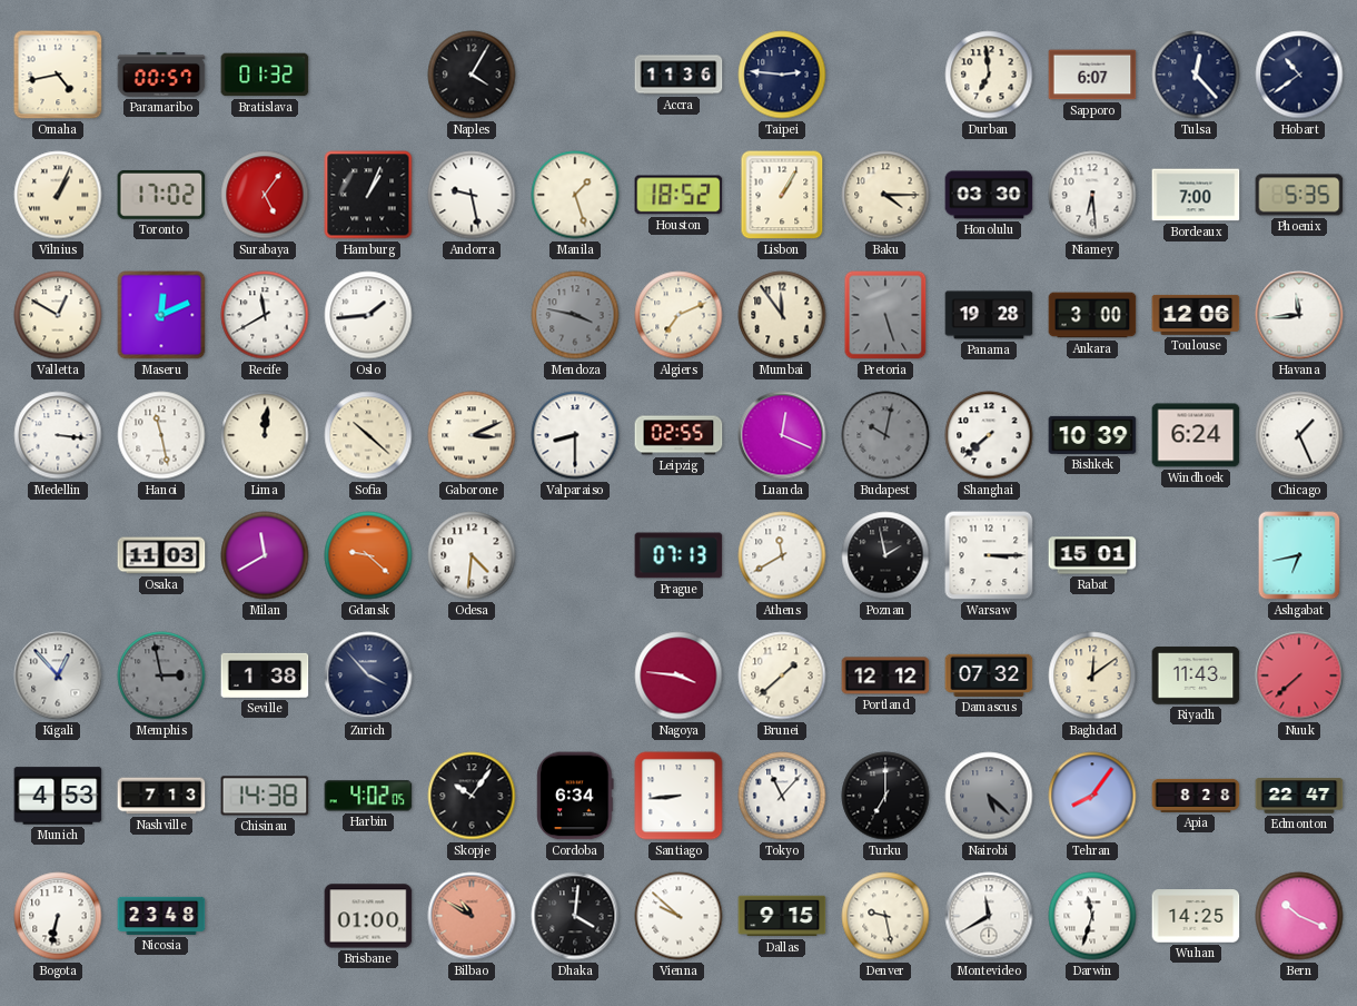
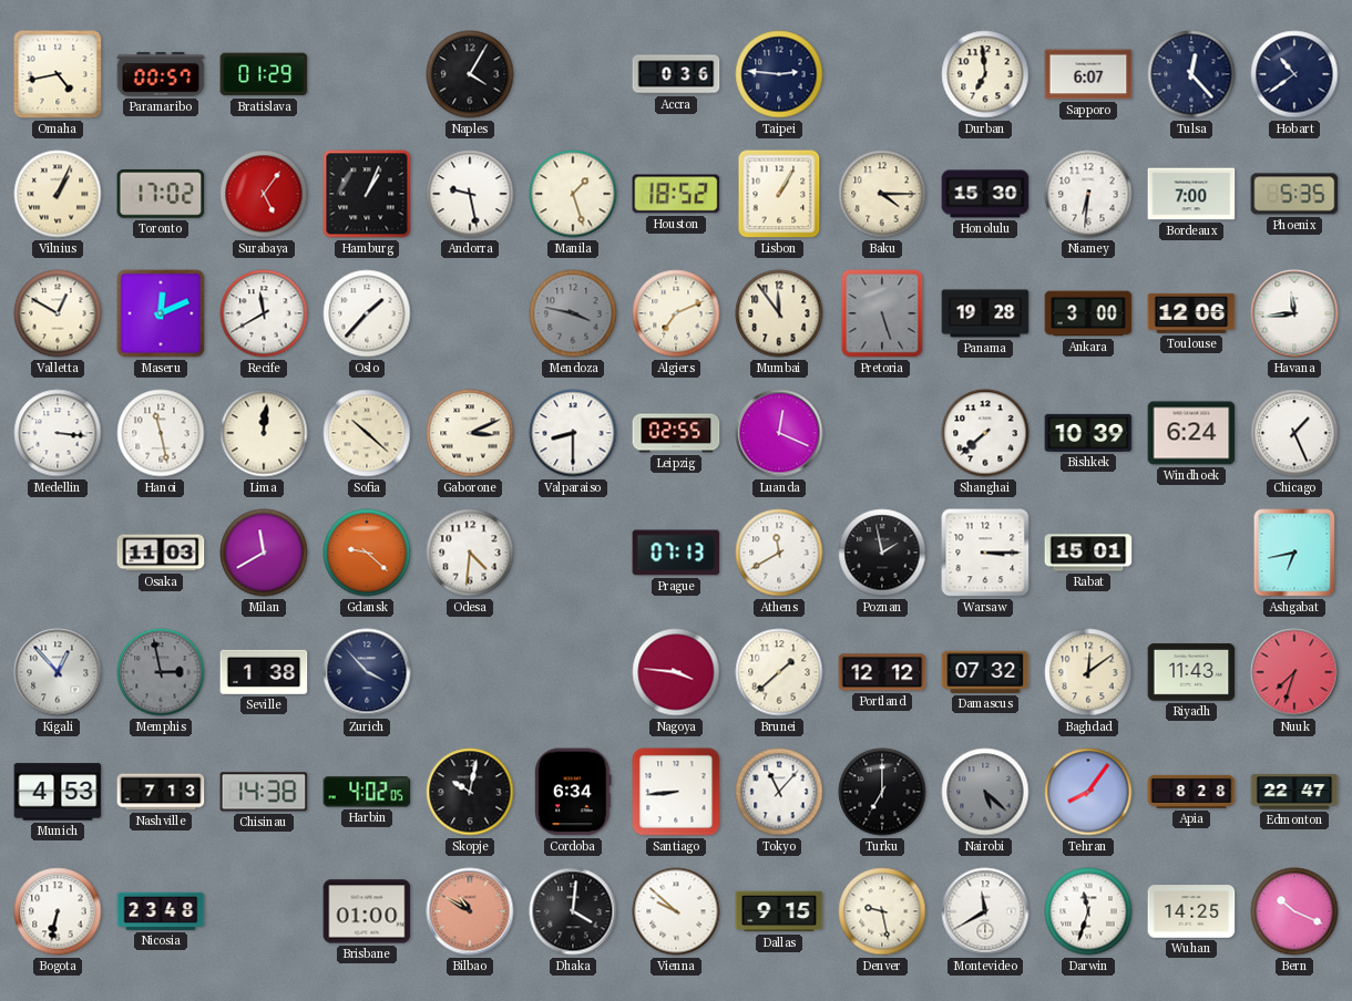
Bratislava: 01:32 -> 01:29
Accra: 11:36 -> 0:36
Honolulu: 03:30 -> 15:30
Niamey: 6:29 -> 6:31
Oslo: 1:44 -> 1:37
Budapest: 10:02 -> none
Nuuk: 7:38 -> 7:33
Skopje: 10:06 -> 10:02
